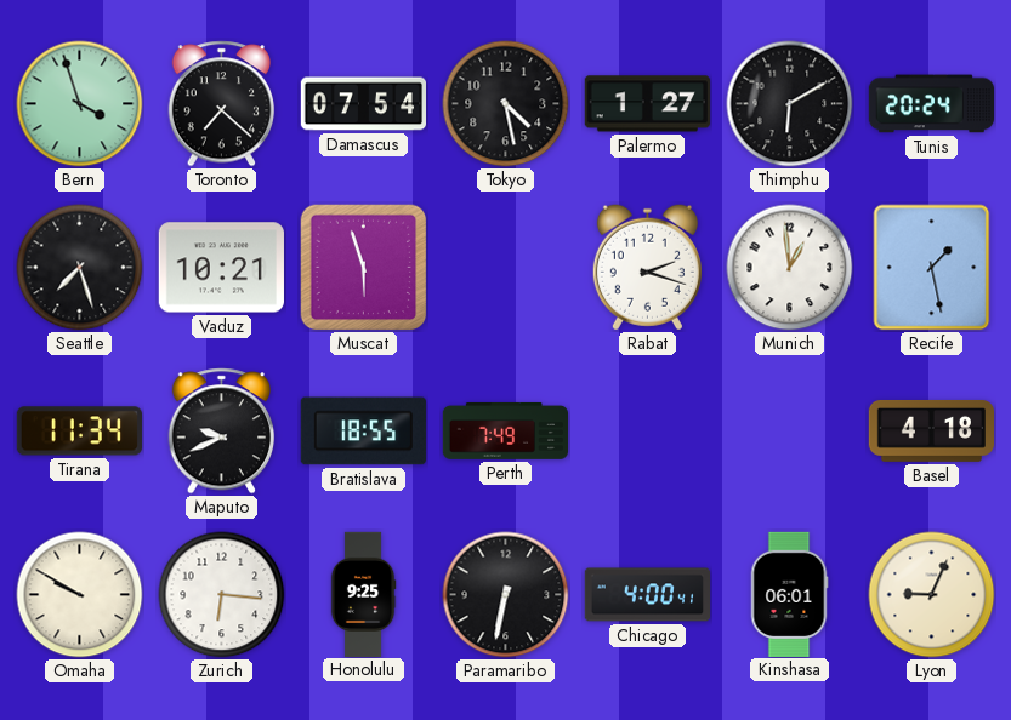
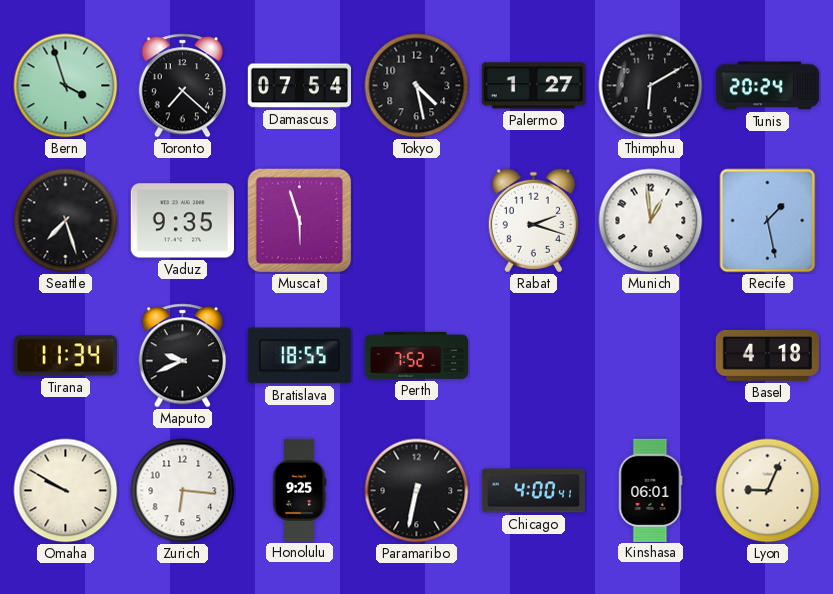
Vaduz: 10:21 -> 9:35
Perth: 7:49 -> 7:52
